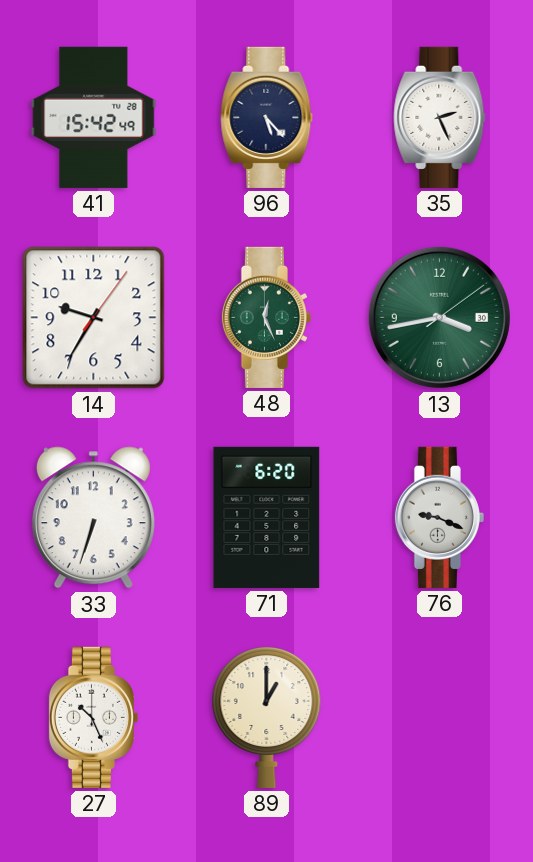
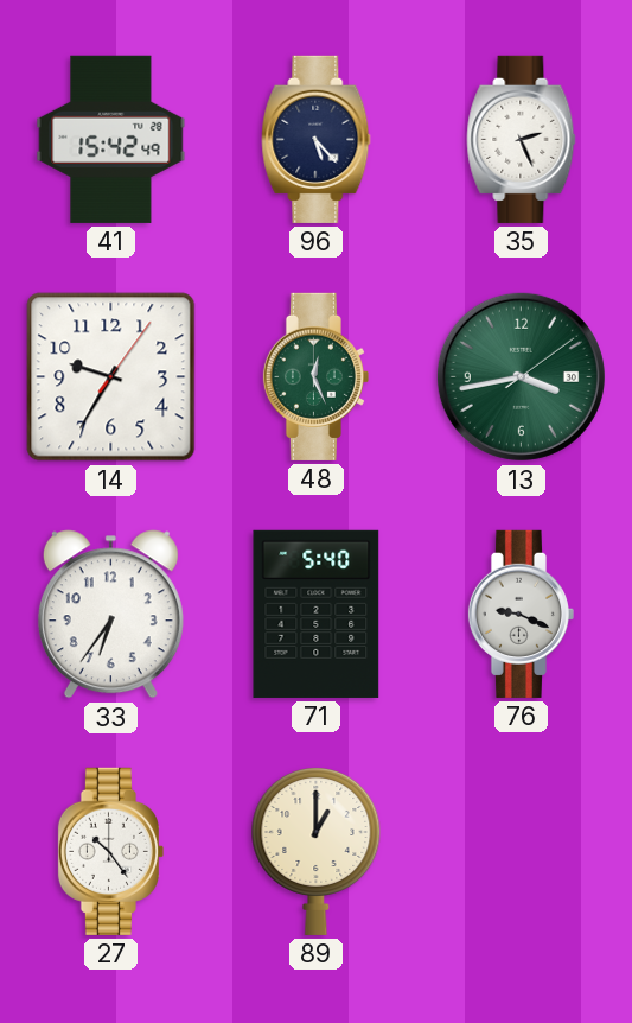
33: 6:33 -> 6:36
71: 6:20 -> 5:40
27: 10:26 -> 10:24
